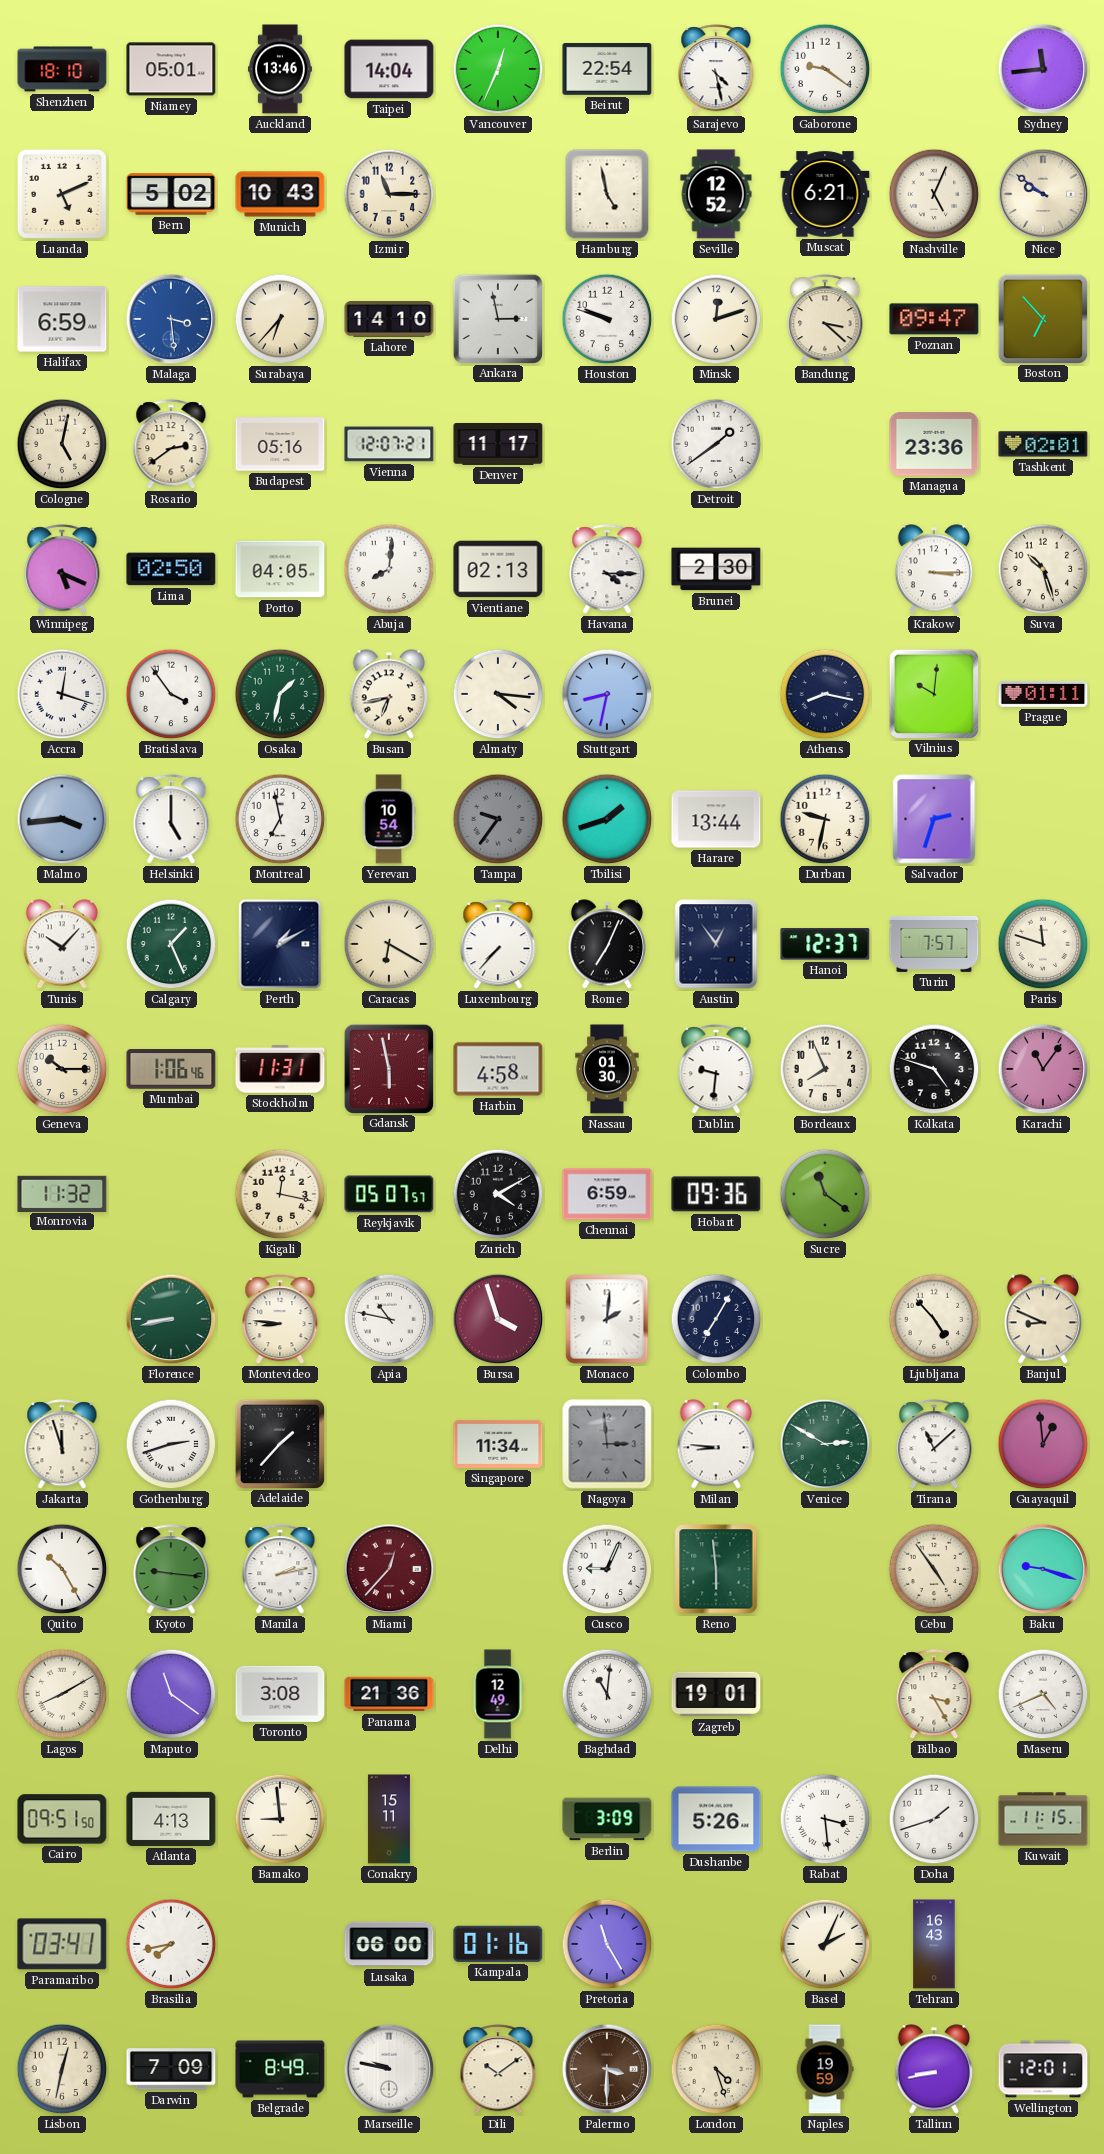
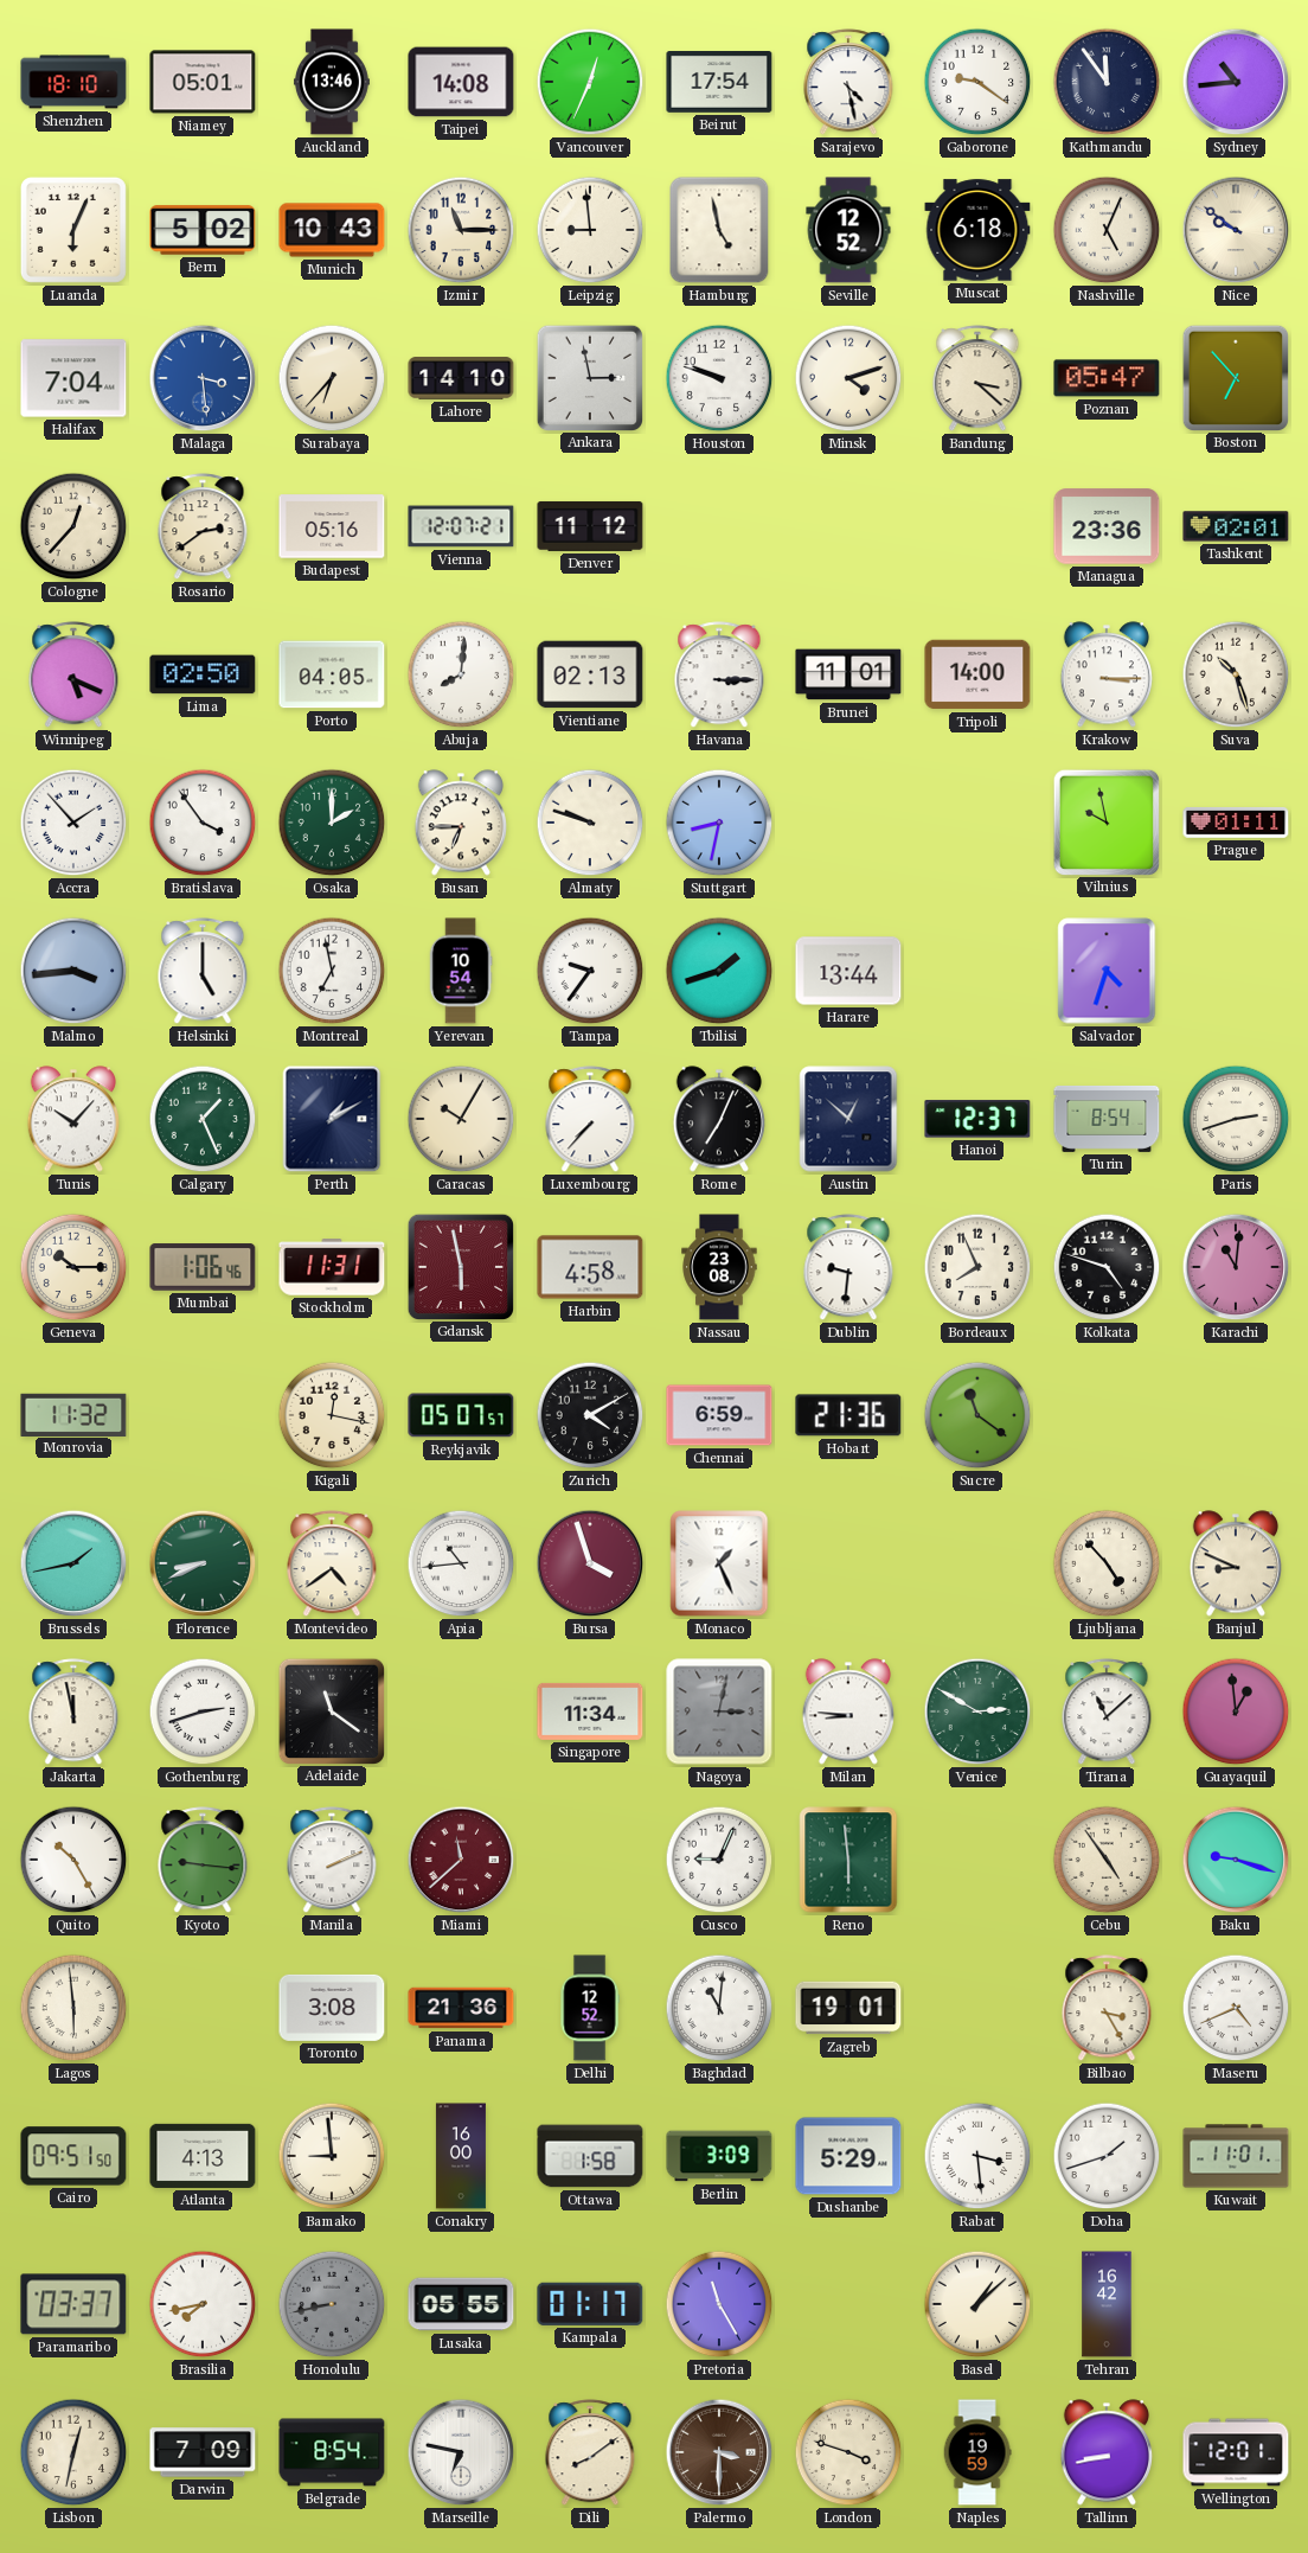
Taipei: 14:04 -> 14:08
Beirut: 22:54 -> 17:54
Kathmandu: none -> 11:54
Sydney: 11:44 -> 10:44
Luanda: 5:11 -> 6:04
Leipzig: none -> 8:59
Muscat: 6:21 -> 6:18
Halifax: 6:59 -> 7:04
Minsk: 12:12 -> 4:12
Poznan: 09:47 -> 05:47
Cologne: 5:02 -> 12:37
Denver: 11:17 -> 11:12
Detroit: 1:39 -> none
Havana: 4:15 -> 3:15
Brunei: 2:30 -> 11:01
Tripoli: none -> 14:00
Accra: 12:18 -> 1:53
Osaka: 1:32 -> 2:00
Busan: 6:43 -> 6:45
Almaty: 4:16 -> 9:48
Athens: 8:17 -> none
Vilnius: 10:01 -> 9:58
Tampa dial: grey -> white
Durban: 9:32 -> none
Salvador: 2:33 -> 4:33
Caracas: 6:20 -> 10:05
Austin: 12:54 -> 12:52
Turin: 7:57 -> 8:54
Paris: 11:48 -> 2:42
Nassau: 01:30 -> 23:08
Karachi: 11:06 -> 11:01
Hobart: 09:36 -> 21:36
Brussels: none -> 1:43
Florence: 8:43 -> 8:41
Montevideo: 8:46 -> 4:39
Apia: 10:47 -> 10:44
Monaco: 2:01 -> 1:26
Colombo: 7:05 -> none
Jakarta: 11:57 -> 11:58
Adelaide: 1:37 -> 11:21
Nagoya: 2:59 -> 3:02
Manila: 2:13 -> 2:11
Miami: 12:37 -> 11:38
Lagos: 8:10 -> 5:59
Maputo: 11:21 -> none
Delhi: 12:49 -> 12:52
Conakry: 15:11 -> 16:00
Ottawa: none -> 1:58
Dushanbe: 5:26 -> 5:29
Kuwait: 11:15 -> 11:01
Paramaribo: 03:41 -> 03:37
Honolulu: none -> 8:43
Lusaka: 06:00 -> 05:55
Kampala: 01:16 -> 01:17
Basel: 2:04 -> 1:08
Tehran: 16:43 -> 16:42
Belgrade: 8:49 -> 8:54
Marseille: 9:47 -> 6:47
Dili: 10:09 -> 8:09
London: 4:27 -> 3:48
